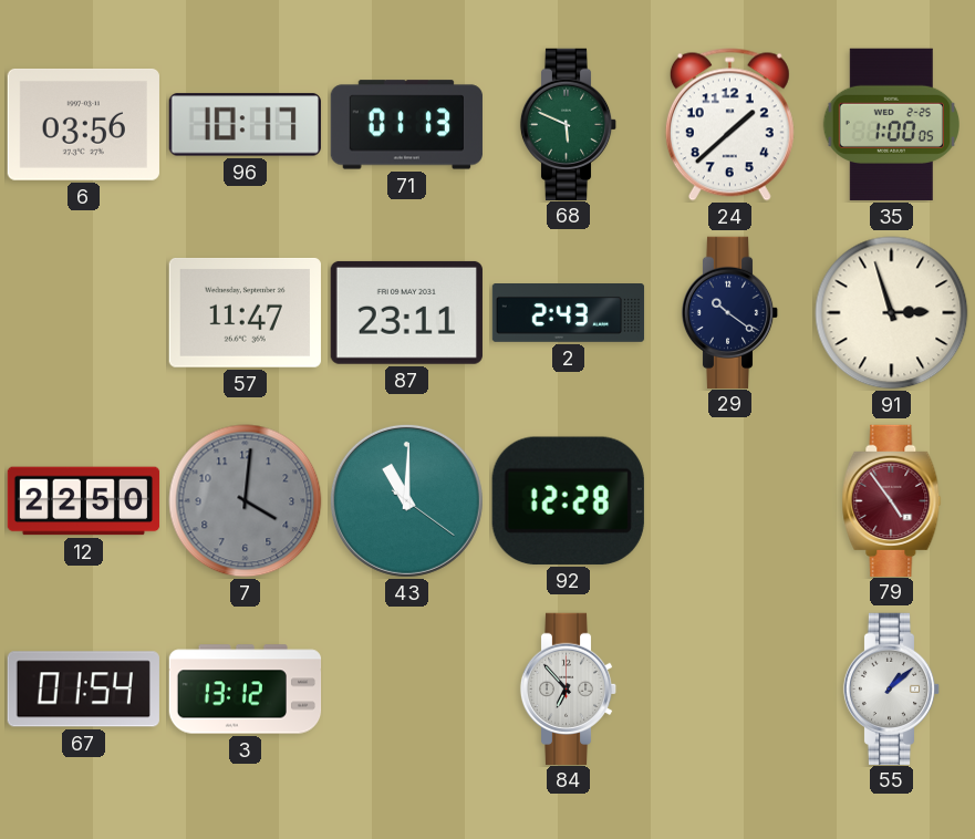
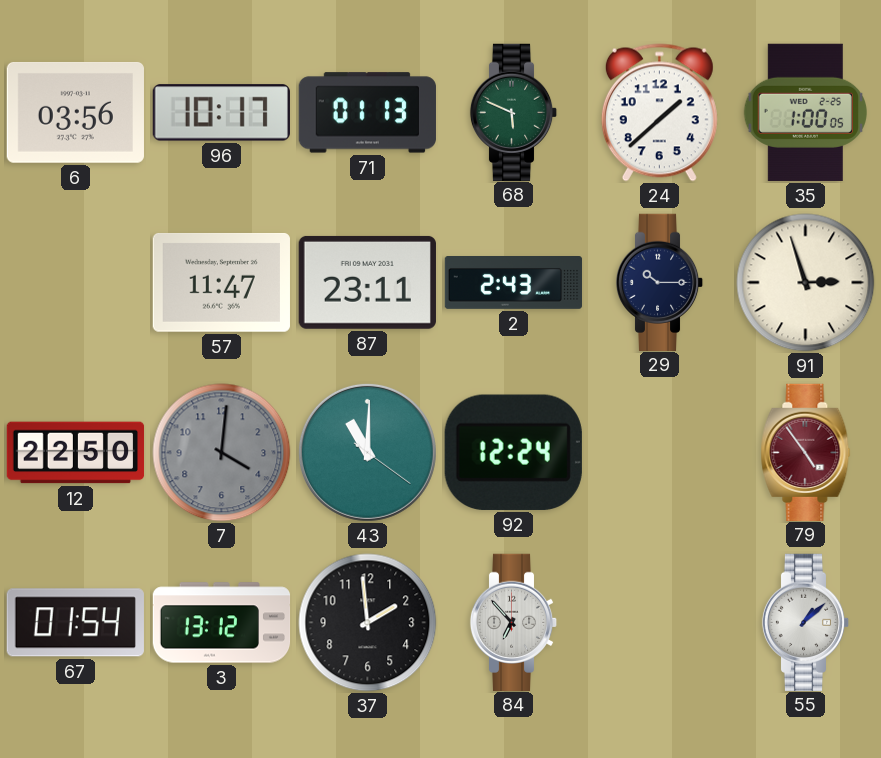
29: 10:21 -> 10:15
92: 12:28 -> 12:24
37: none -> 1:59
